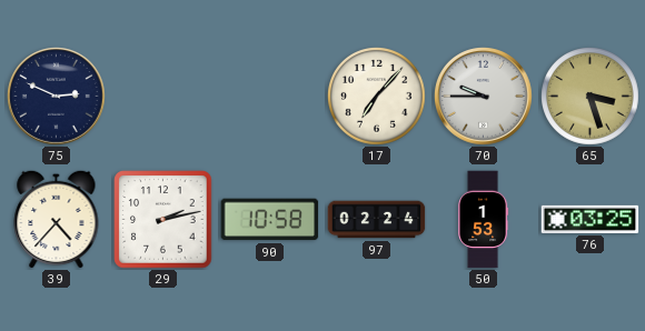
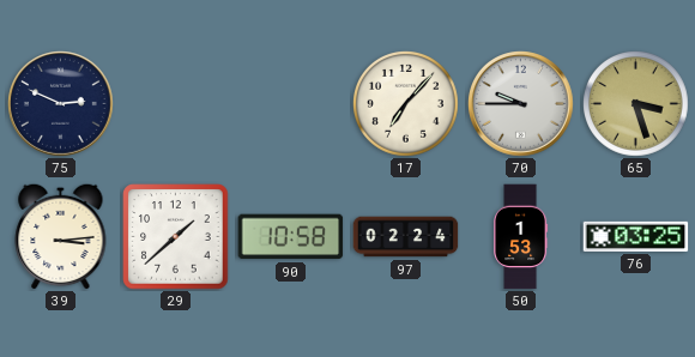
39: 4:37 -> 3:14
29: 2:13 -> 1:38
